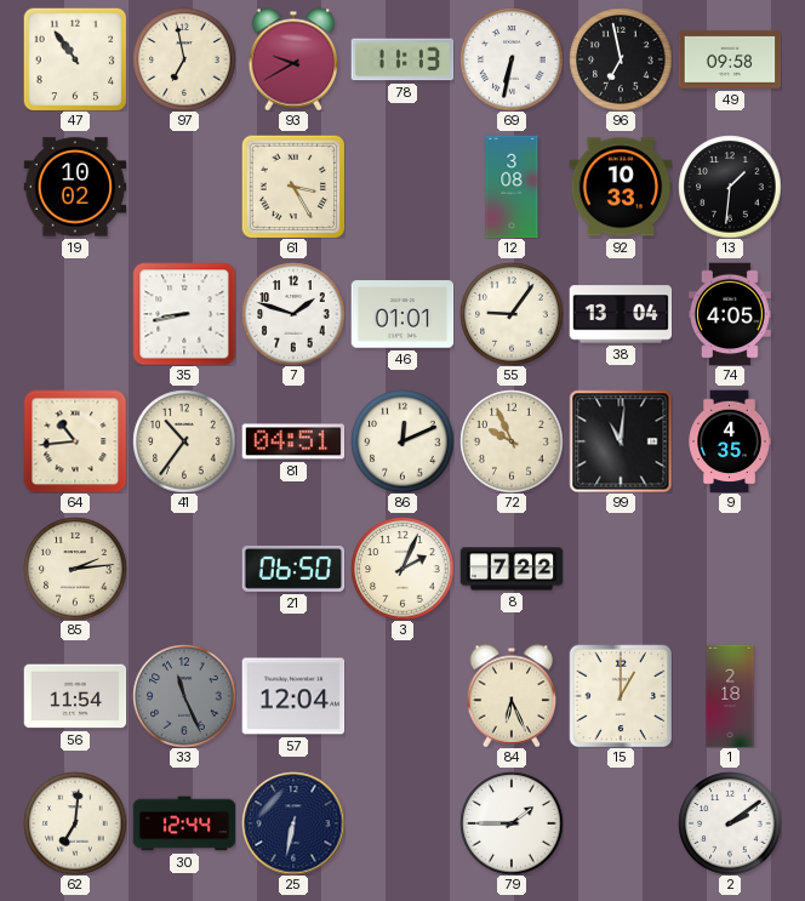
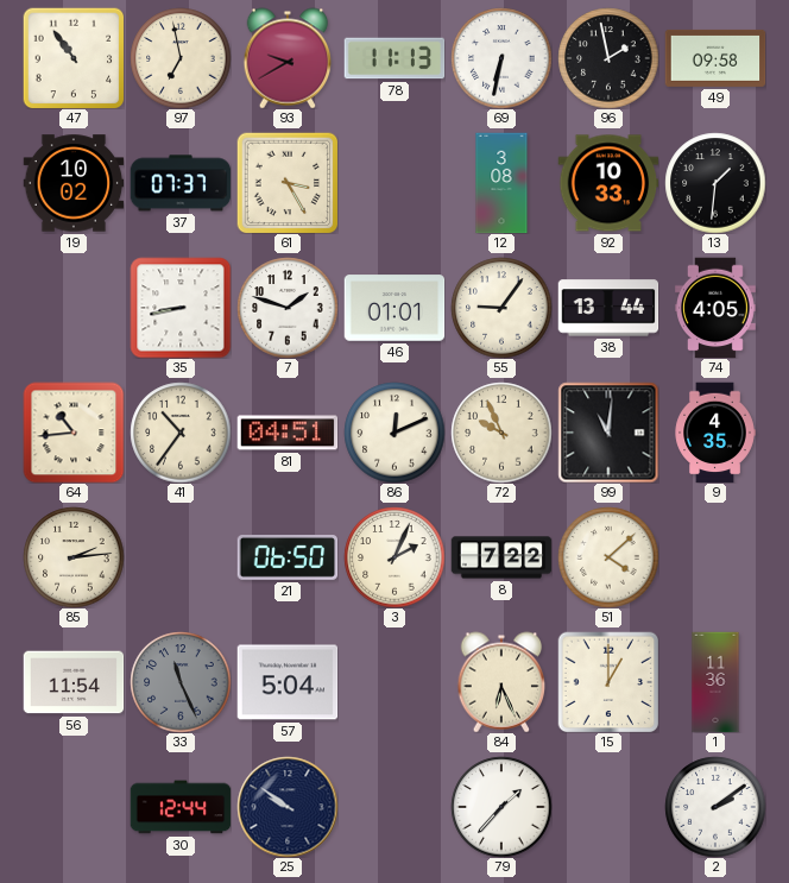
96: 6:58 -> 1:58
37: none -> 07:37
38: 13:04 -> 13:44
51: none -> 4:08
57: 12:04 -> 5:04
1: 2:18 -> 11:36
62: 7:01 -> none
25: 6:32 -> 9:51
79: 1:45 -> 1:37
